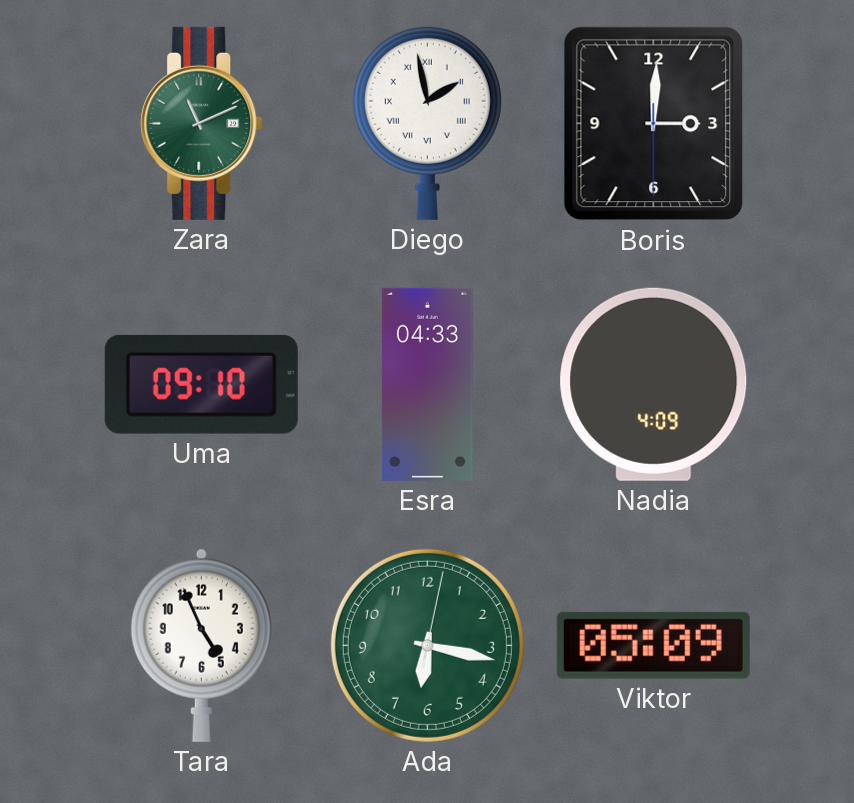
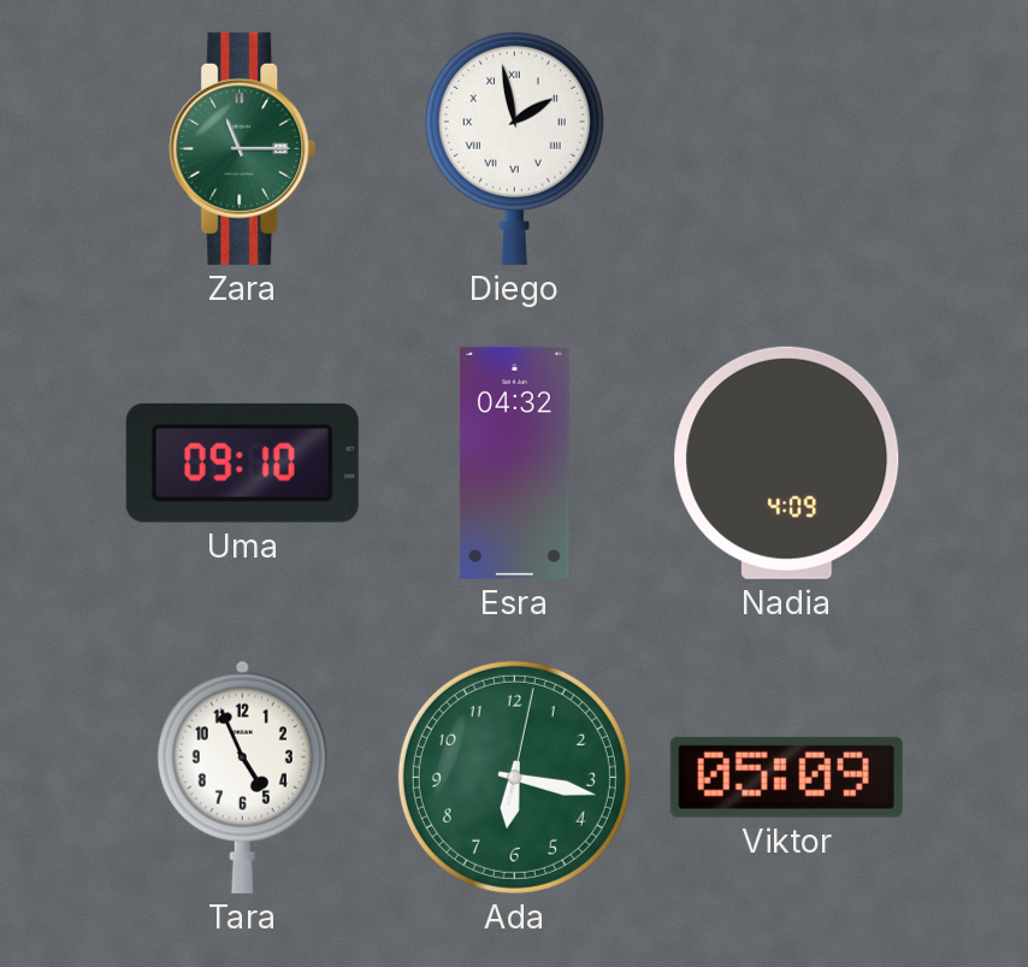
Zara: 11:11 -> 11:15
Boris: 3:00 -> none
Esra: 04:33 -> 04:32
